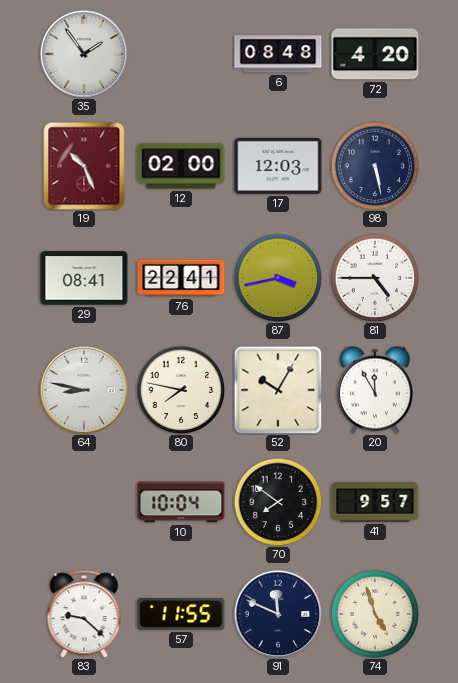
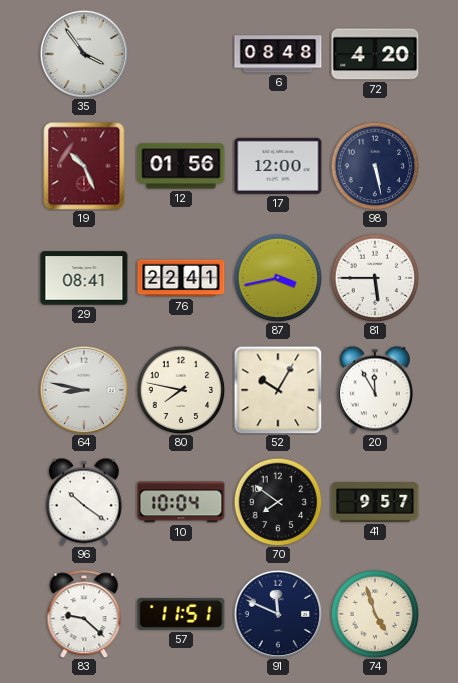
35: 1:54 -> 3:54
12: 02:00 -> 01:56
17: 12:03 -> 12:00
81: 4:45 -> 5:45
96: none -> 10:21
57: 11:55 -> 11:51
